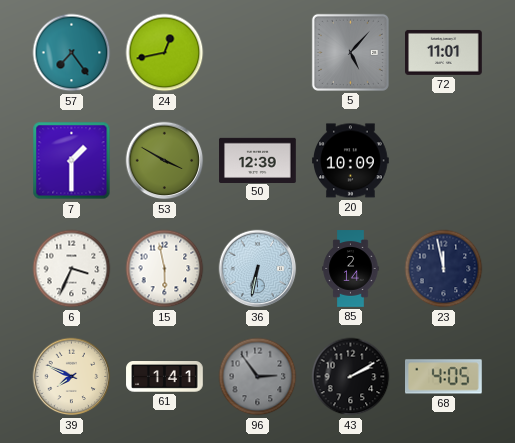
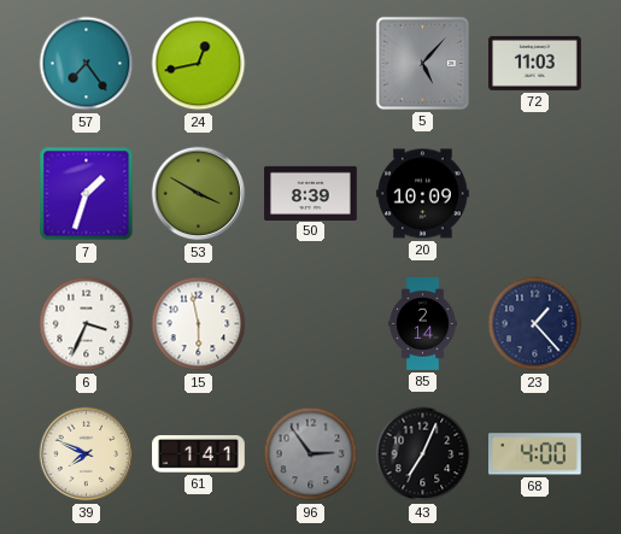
72: 11:01 -> 11:03
7: 1:30 -> 1:33
50: 12:39 -> 8:39
36: 6:32 -> none
23: 11:58 -> 1:23
43: 2:10 -> 7:04
68: 4:05 -> 4:00
